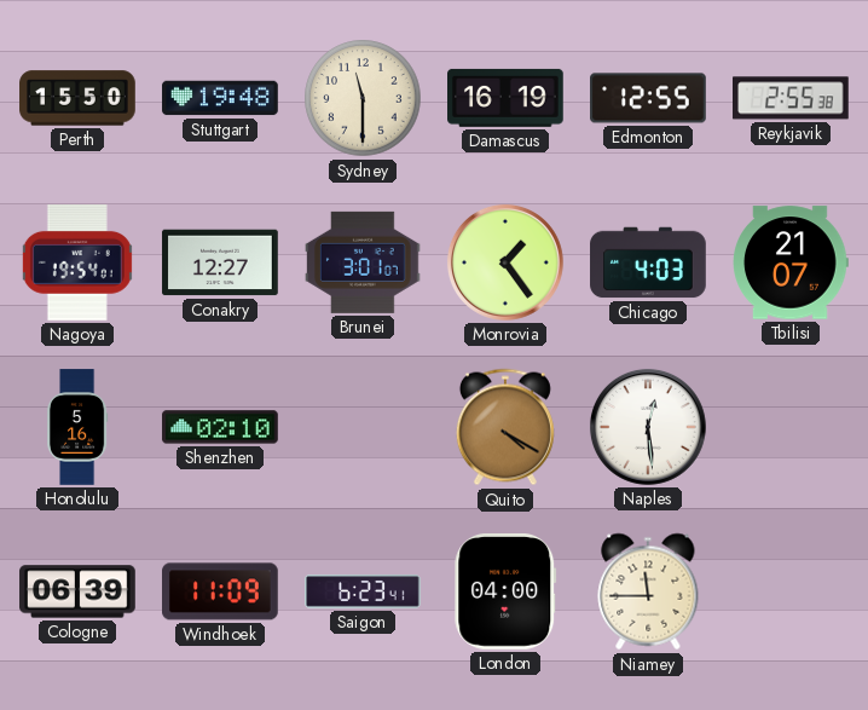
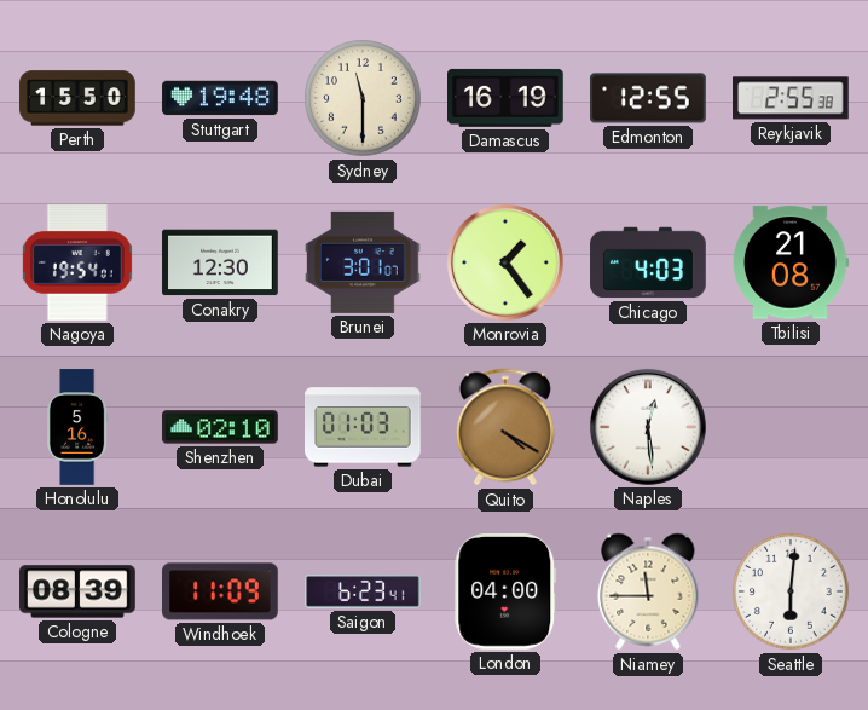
Conakry: 12:27 -> 12:30
Tbilisi: 21:07 -> 21:08
Dubai: none -> 01:03
Cologne: 06:39 -> 08:39
Seattle: none -> 6:01
